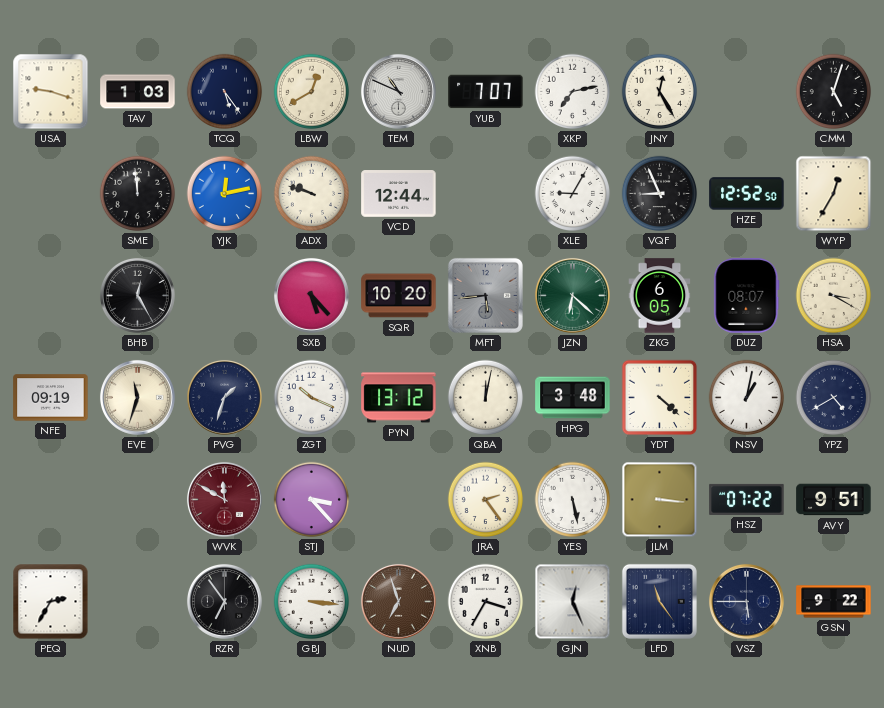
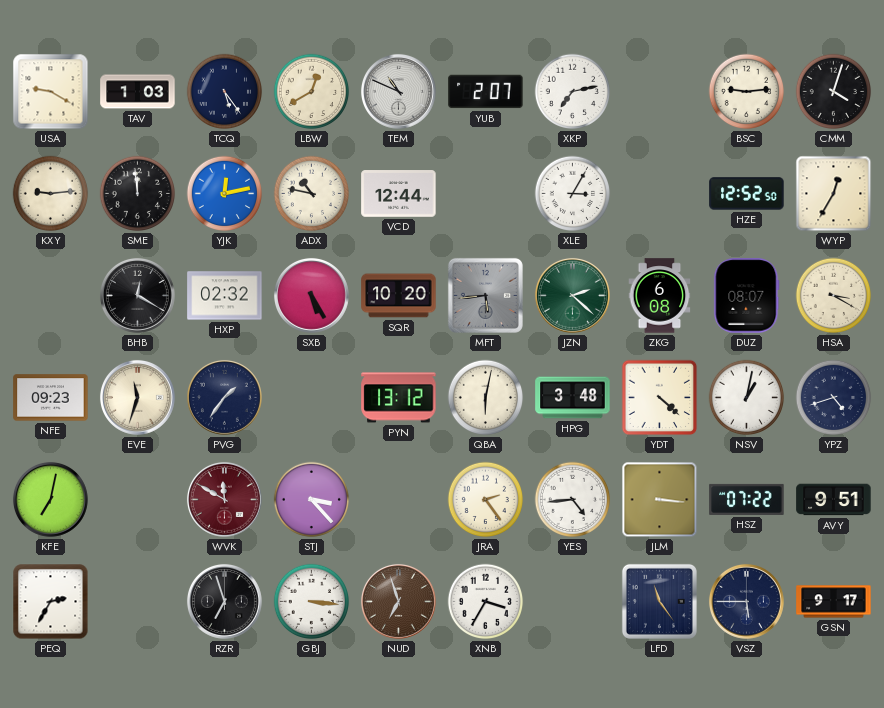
USA: 9:18 -> 9:20
YUB: 7:07 -> 2:07
JNY: 12:25 -> none
BSC: none -> 9:14
CMM: 5:03 -> 4:03
KXY: none -> 9:14
ADX: 9:48 -> 10:47
XLE: 9:05 -> 3:05
VQF: 8:56 -> none
BHB: 12:25 -> 12:20
HXP: none -> 02:32
SXB: 5:23 -> 5:25
JZN: 6:22 -> 2:22
ZKG: 6:05 -> 6:08
NFE: 09:19 -> 09:23
PVG: 1:33 -> 1:36
ZGT: 10:19 -> none
QBA: 12:02 -> 6:02
YPZ: 4:40 -> 4:42
KFE: none -> 7:02
YES: 5:28 -> 4:44
RZR: 6:54 -> 6:57
GJN: 12:26 -> none
GSN: 9:22 -> 9:17
